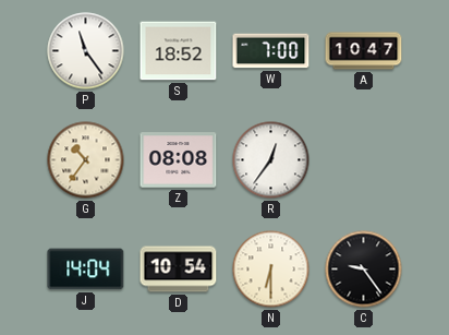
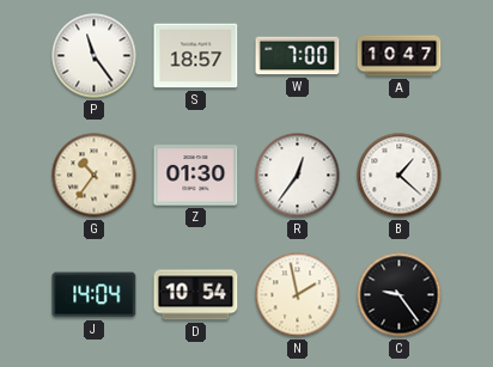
S: 18:52 -> 18:57
Z: 08:08 -> 01:30
B: none -> 1:22
N: 6:30 -> 1:58
